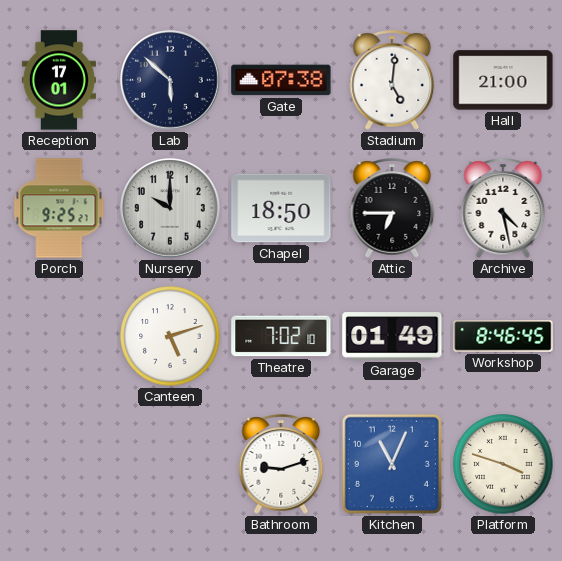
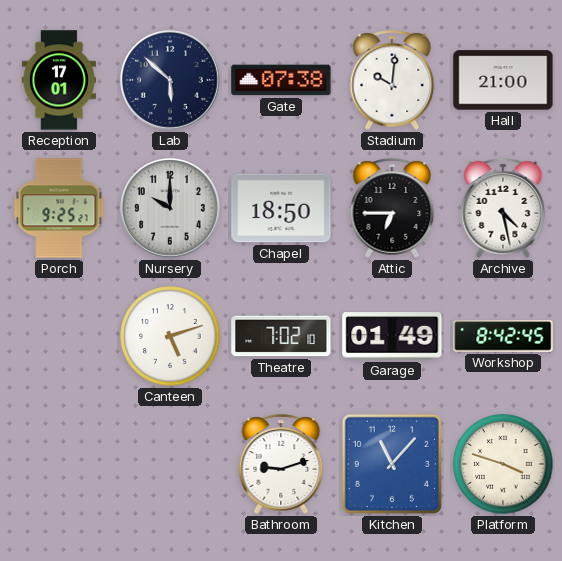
Stadium: 5:01 -> 10:01
Workshop: 8:46 -> 8:42
Kitchen: 11:04 -> 11:07
